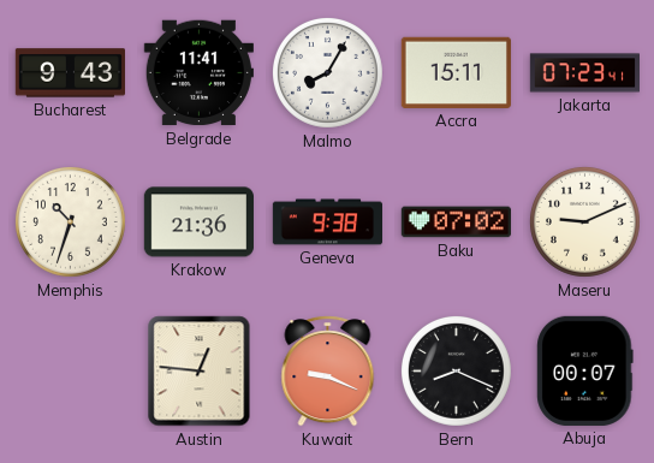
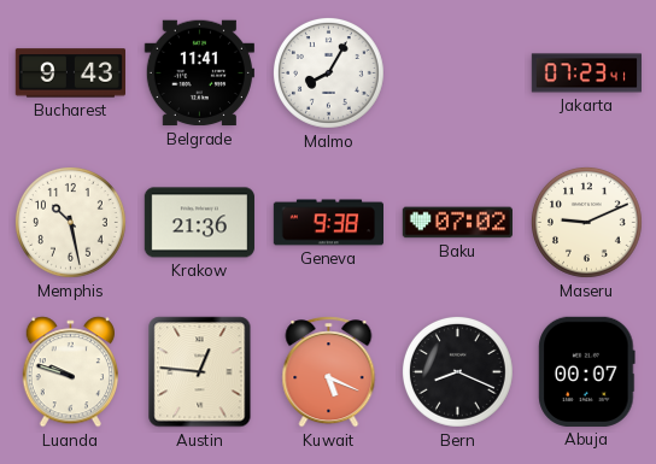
Accra: 15:11 -> none
Memphis: 10:33 -> 10:28
Luanda: none -> 9:48
Kuwait: 9:19 -> 5:19
